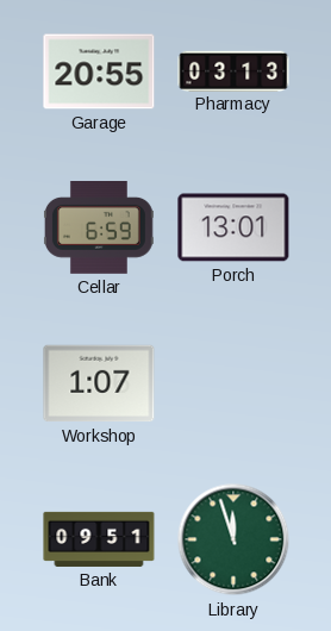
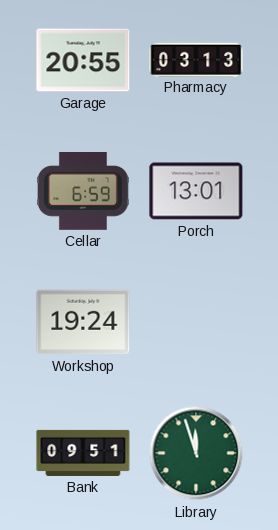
Workshop: 1:07 -> 19:24
